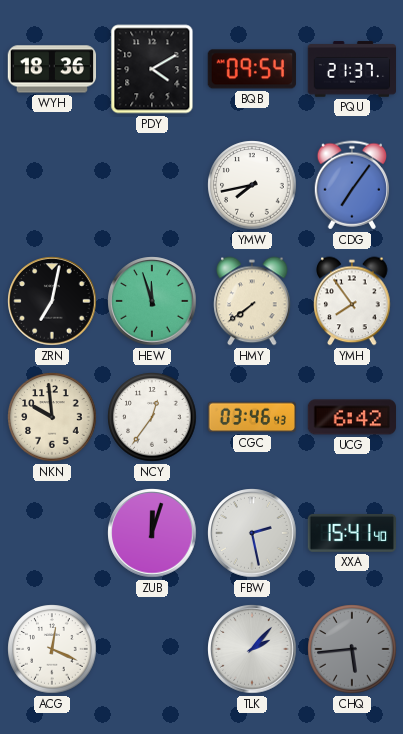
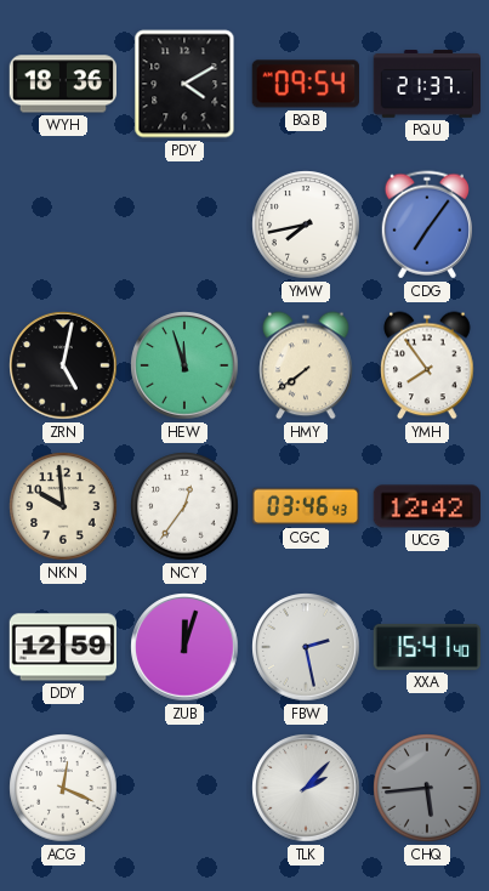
ZRN: 7:02 -> 5:02
UCG: 6:42 -> 12:42
DDY: none -> 12:59
